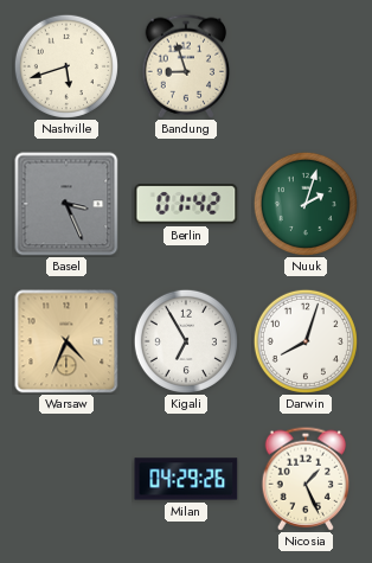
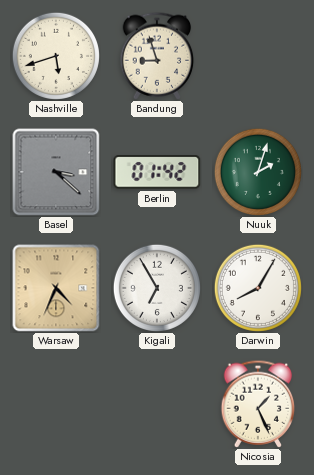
Basel: 3:26 -> 3:22
Darwin: 8:03 -> 8:05
Milan: 04:29 -> none
